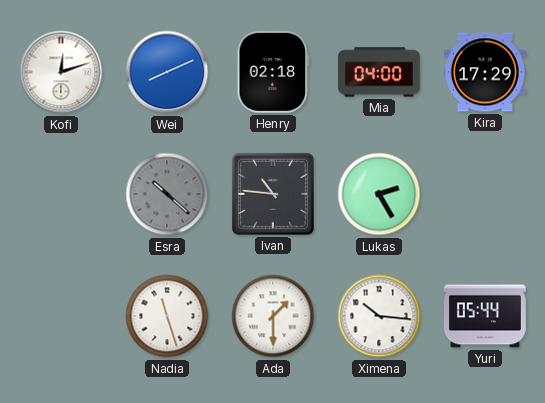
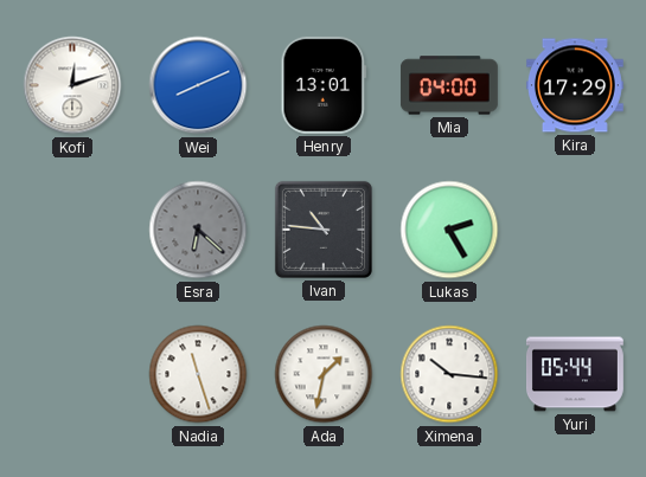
Henry: 02:18 -> 13:01
Esra: 10:22 -> 6:22
Ada: 1:30 -> 1:32
